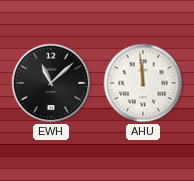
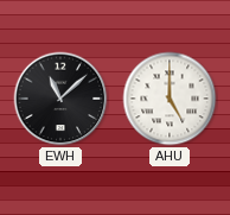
AHU: 11:59 -> 5:00
